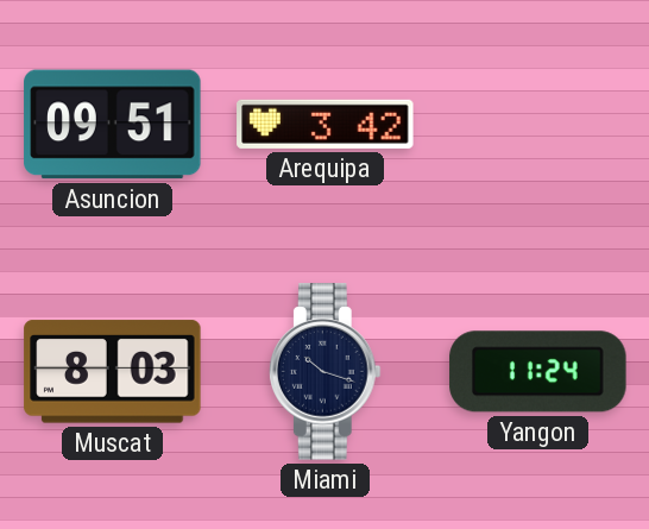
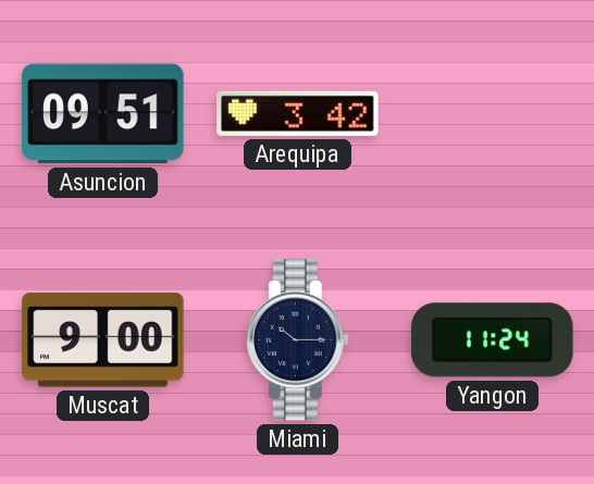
Muscat: 8:03 -> 9:00
Miami: 10:18 -> 10:15
